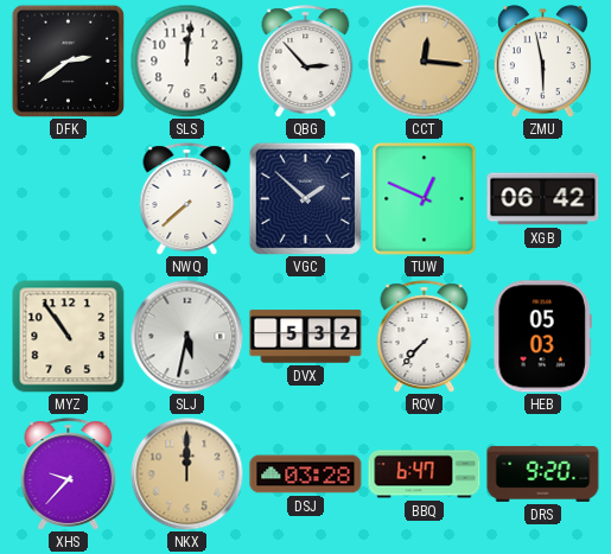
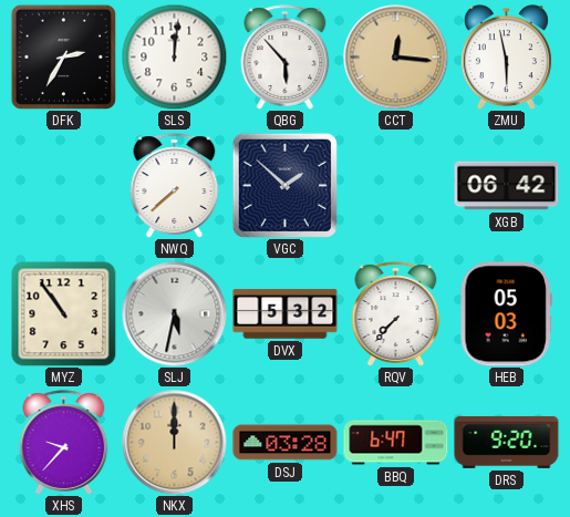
DFK: 2:39 -> 2:35
QBG: 2:53 -> 5:53
TUW: 12:49 -> none
